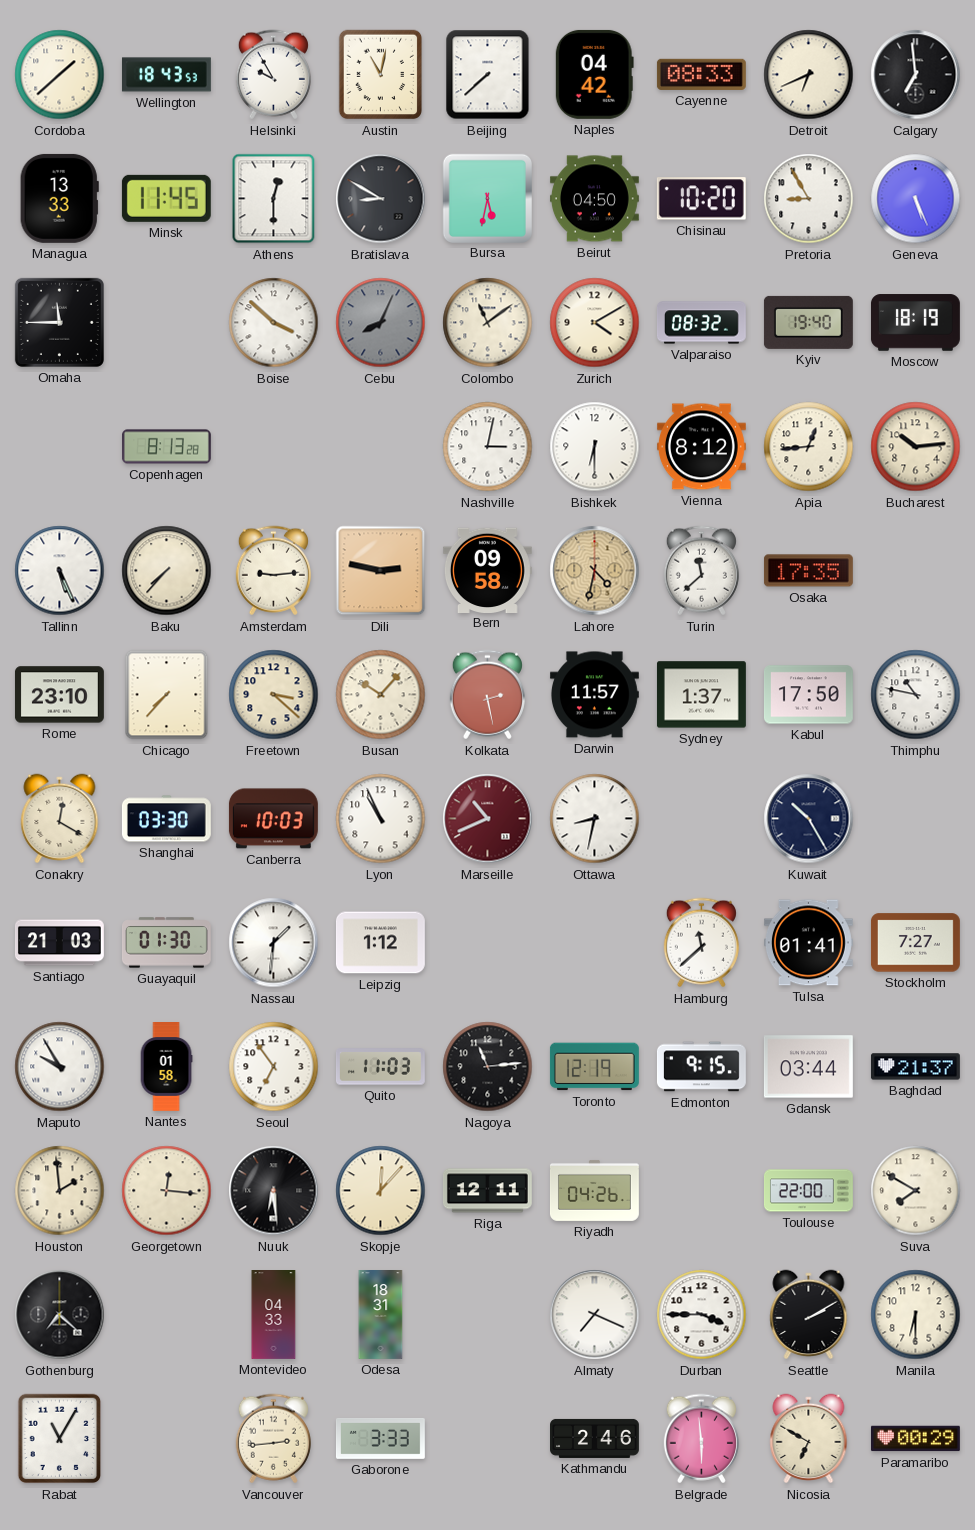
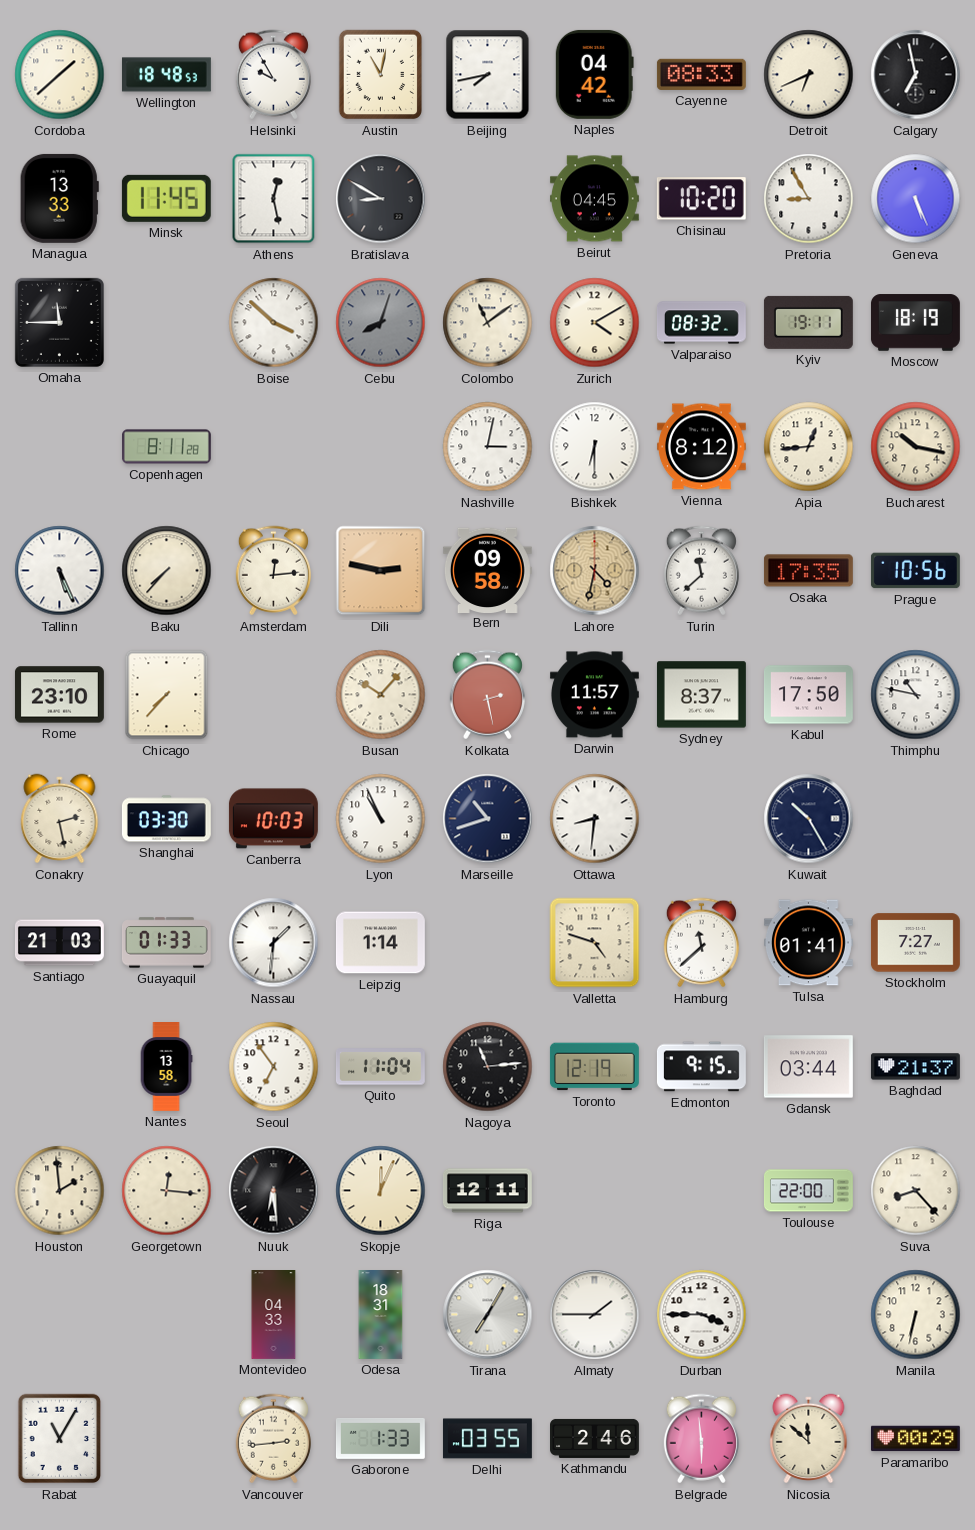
Wellington: 18:43 -> 18:48
Beijing: 7:38 -> 7:43
Calgary: 6:59 -> 6:58
Athens: 12:30 -> 12:28
Bursa: 5:32 -> none
Beirut: 04:50 -> 04:45
Cebu: 8:04 -> 8:03
Kyiv: 19:40 -> 19:11
Copenhagen: 8:13 -> 8:11
Bucharest: 10:14 -> 10:17
Amsterdam: 9:14 -> 12:14
Prague: none -> 10:56
Freetown: 3:22 -> none
Sydney: 1:37 -> 8:37
Conakry: 12:20 -> 2:28
Marseille: 10:41 -> 10:42
Marseille dial: burgundy -> navy
Ottawa: 8:32 -> 8:31
Guayaquil: 01:30 -> 01:33
Leipzig: 1:12 -> 1:14
Valletta: none -> 4:48
Maputo: 9:55 -> none
Nantes: 01:58 -> 13:58
Quito: 11:03 -> 11:04
Skopje: 12:07 -> 12:04
Riyadh: 04:26 -> none
Suva: 7:50 -> 8:23
Gothenburg: 7:22 -> none
Tirana: none -> 7:05
Almaty: 7:19 -> 1:45
Seattle: 2:10 -> none
Manila: 6:30 -> 6:32
Gaborone: 3:33 -> 1:33
Delhi: none -> 03:55
Nicosia: 6:50 -> 11:52
